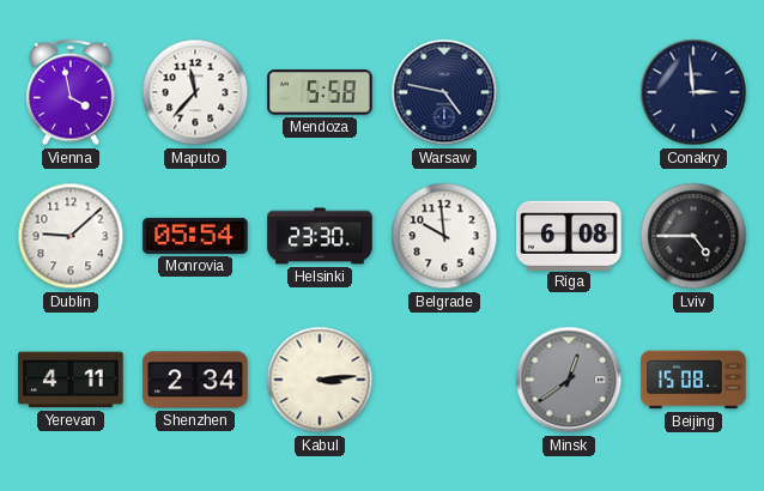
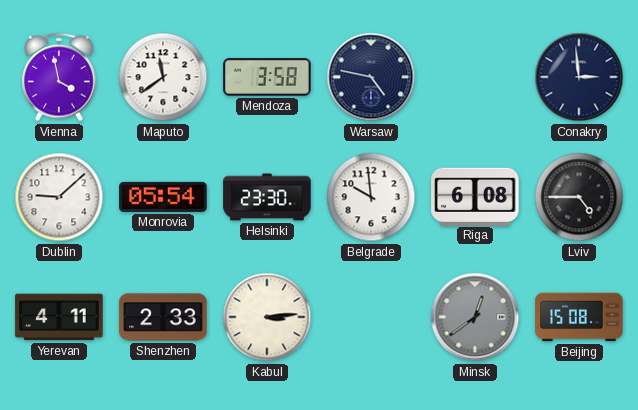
Maputo: 11:37 -> 11:39
Mendoza: 5:58 -> 3:58
Shenzhen: 2:34 -> 2:33
